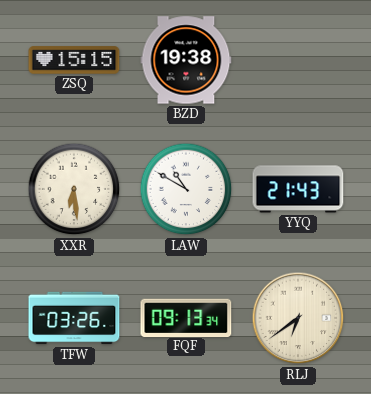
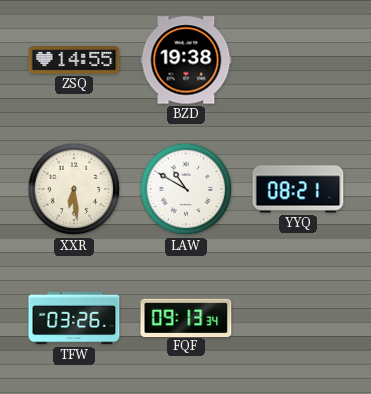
ZSQ: 15:15 -> 14:55
YYQ: 21:43 -> 08:21
RLJ: 6:39 -> none
